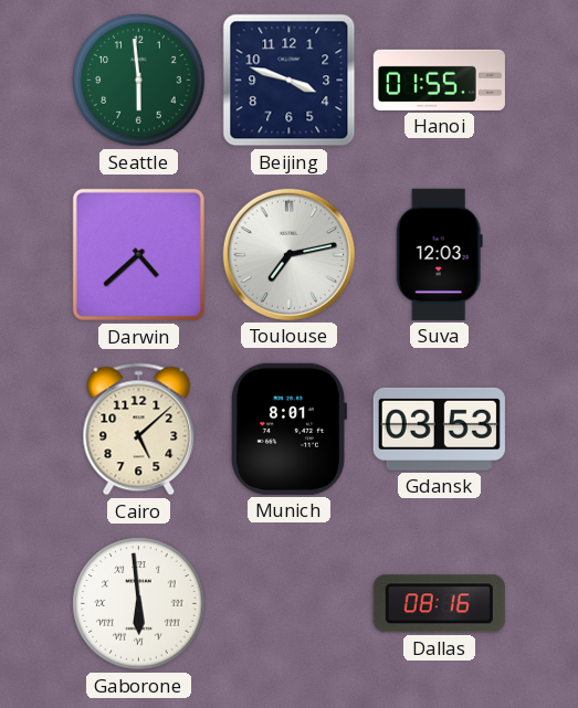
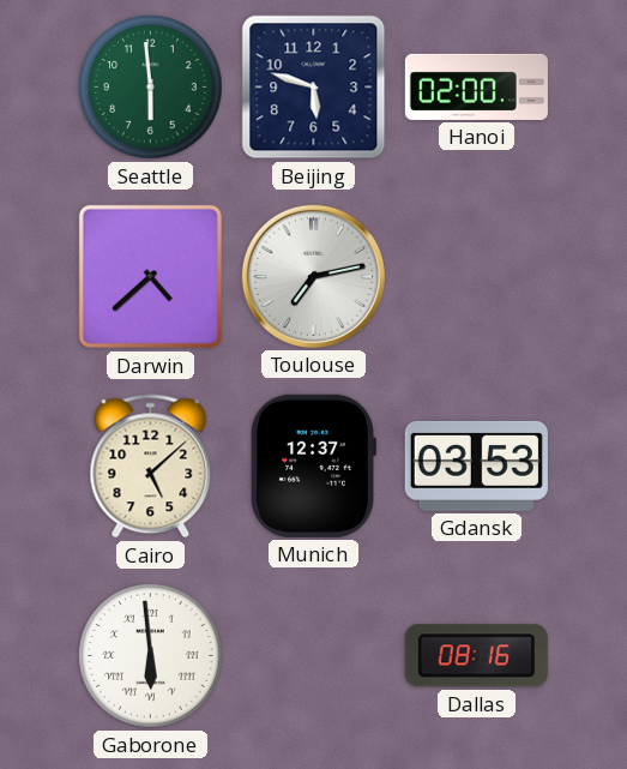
Beijing: 3:48 -> 5:48
Hanoi: 01:55 -> 02:00
Suva: 12:03 -> none
Munich: 8:01 -> 12:37
